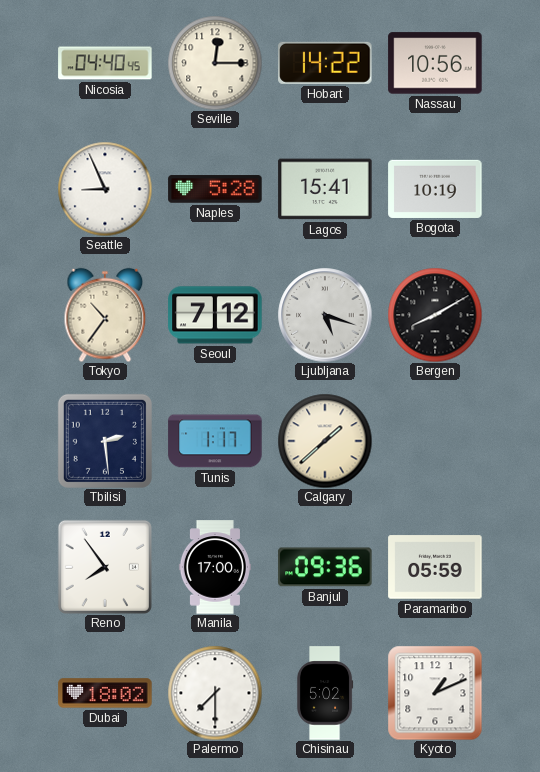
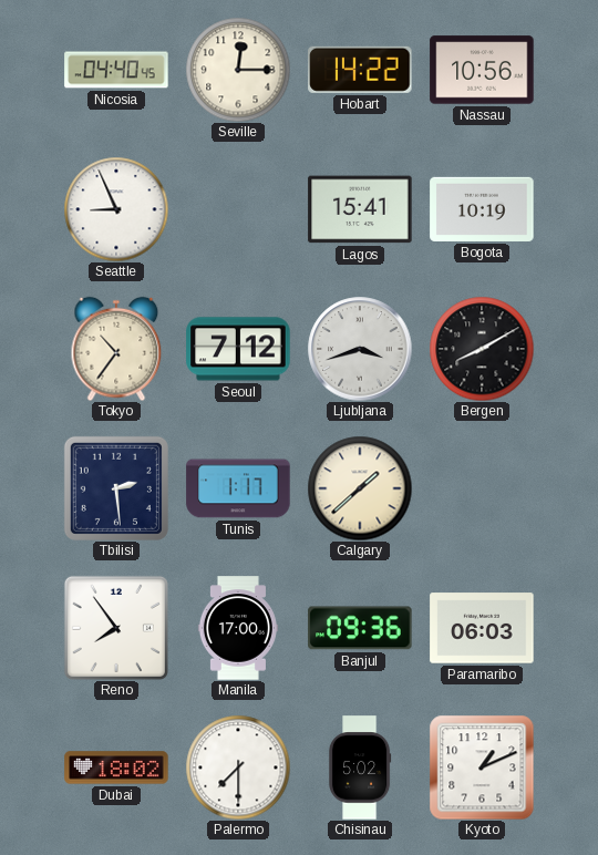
Naples: 5:28 -> none
Ljubljana: 5:18 -> 3:42
Paramaribo: 05:59 -> 06:03
